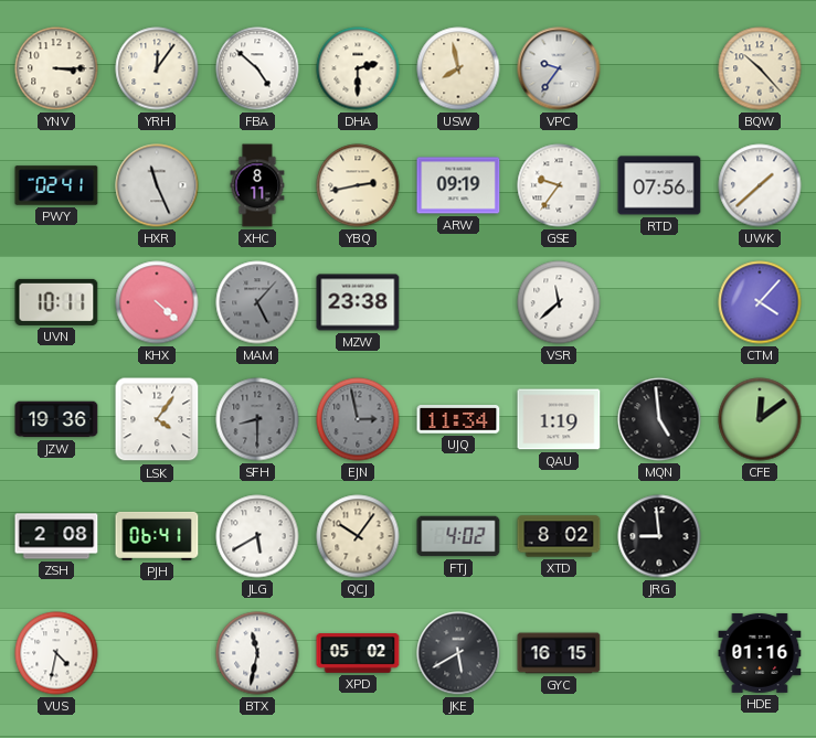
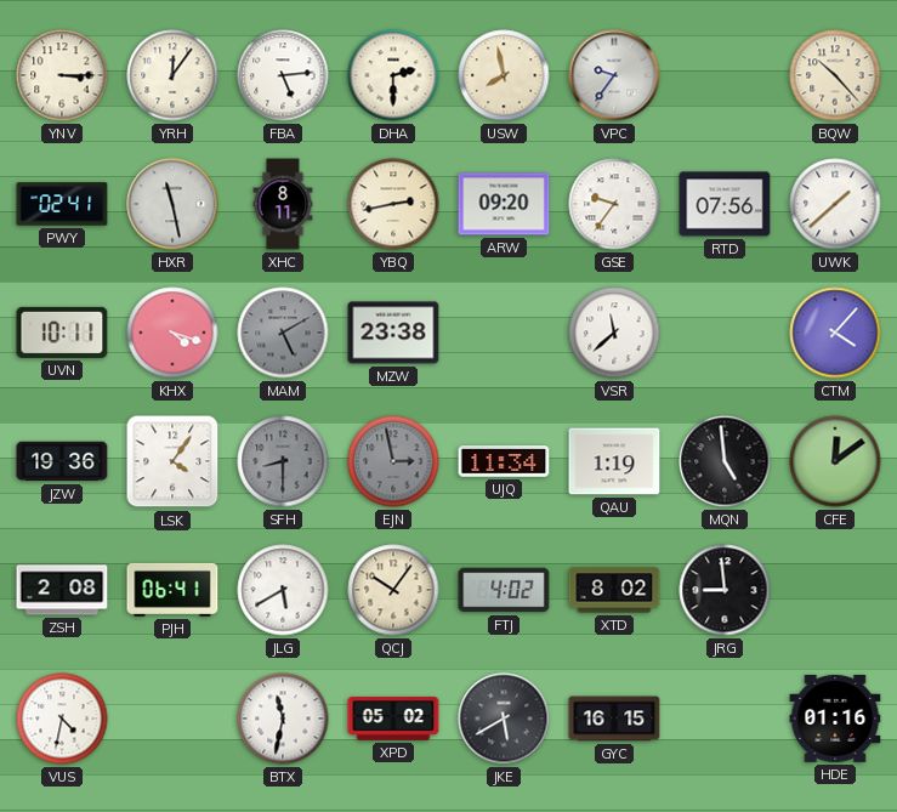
FBA: 4:52 -> 5:14
HXR: 11:26 -> 11:28
ARW: 09:19 -> 09:20
KHX: 4:22 -> 4:18
MAM: 5:07 -> 5:10
